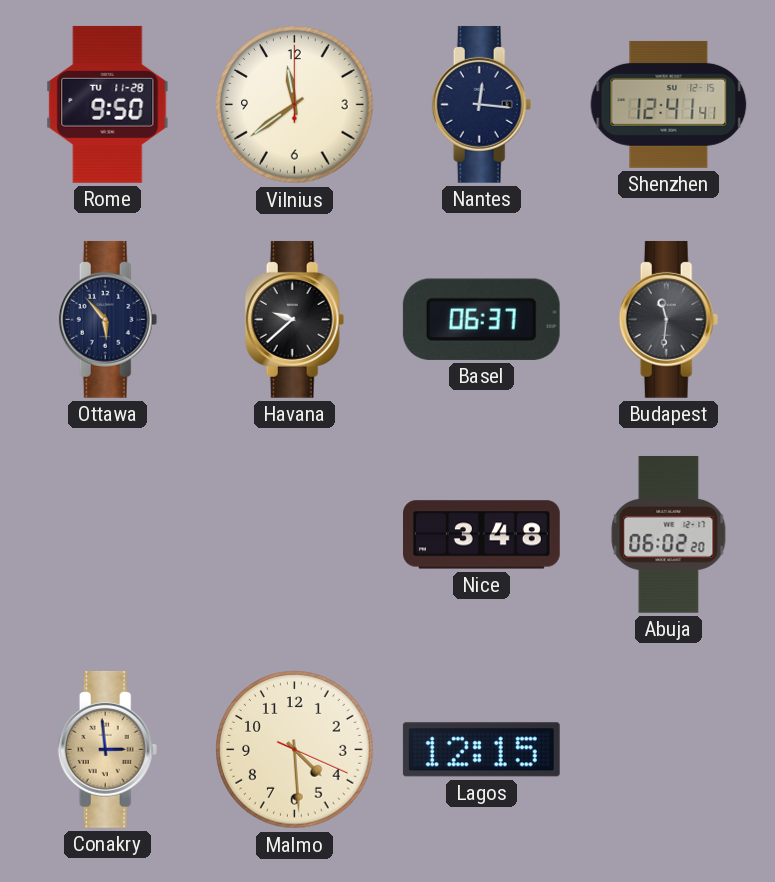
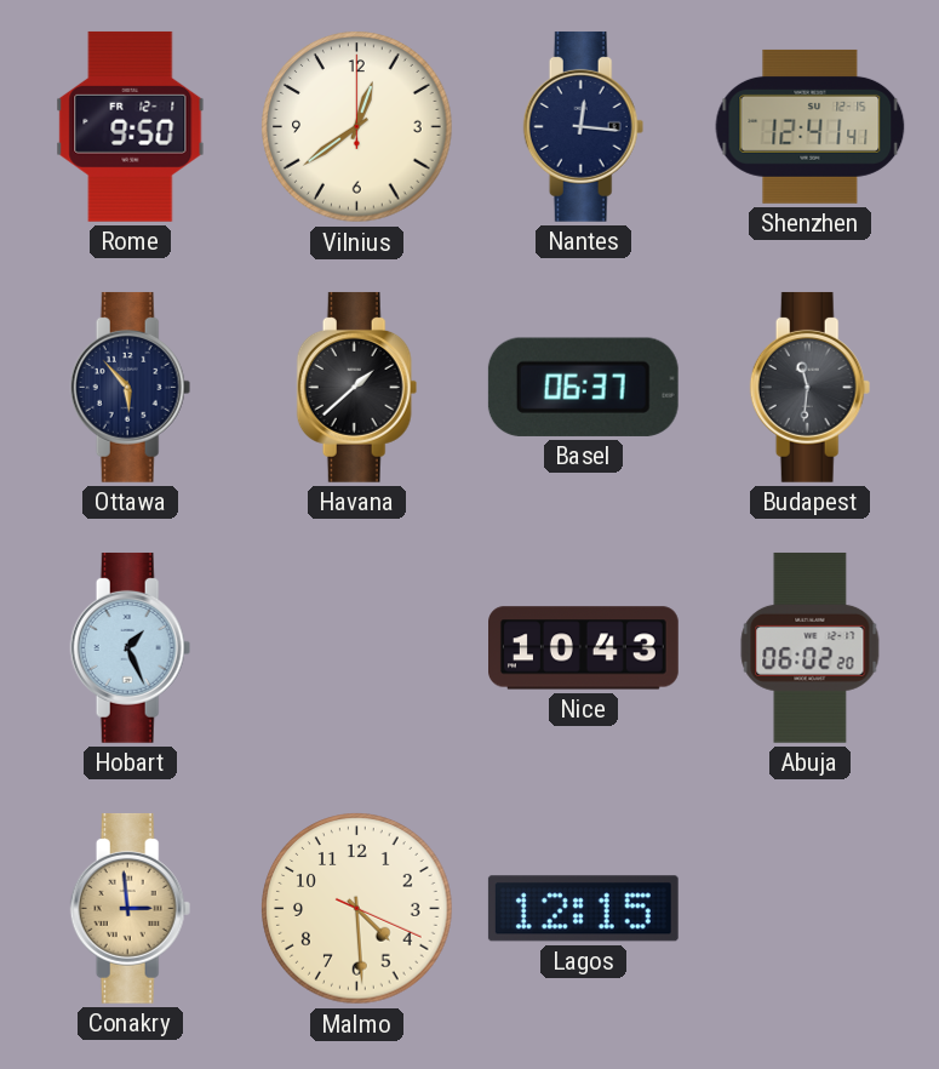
Rome date: TU 11-28 -> FR 12-1
Vilnius: 11:39 -> 12:39
Havana: 9:38 -> 1:38
Hobart: none -> 1:26
Nice: 3:48 -> 10:43
